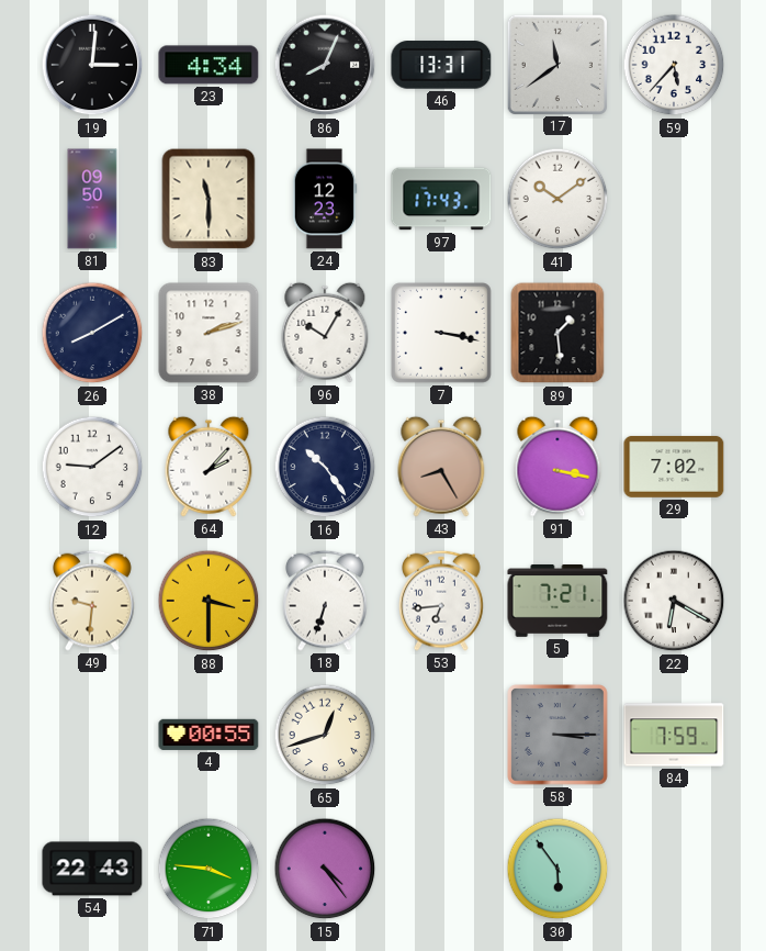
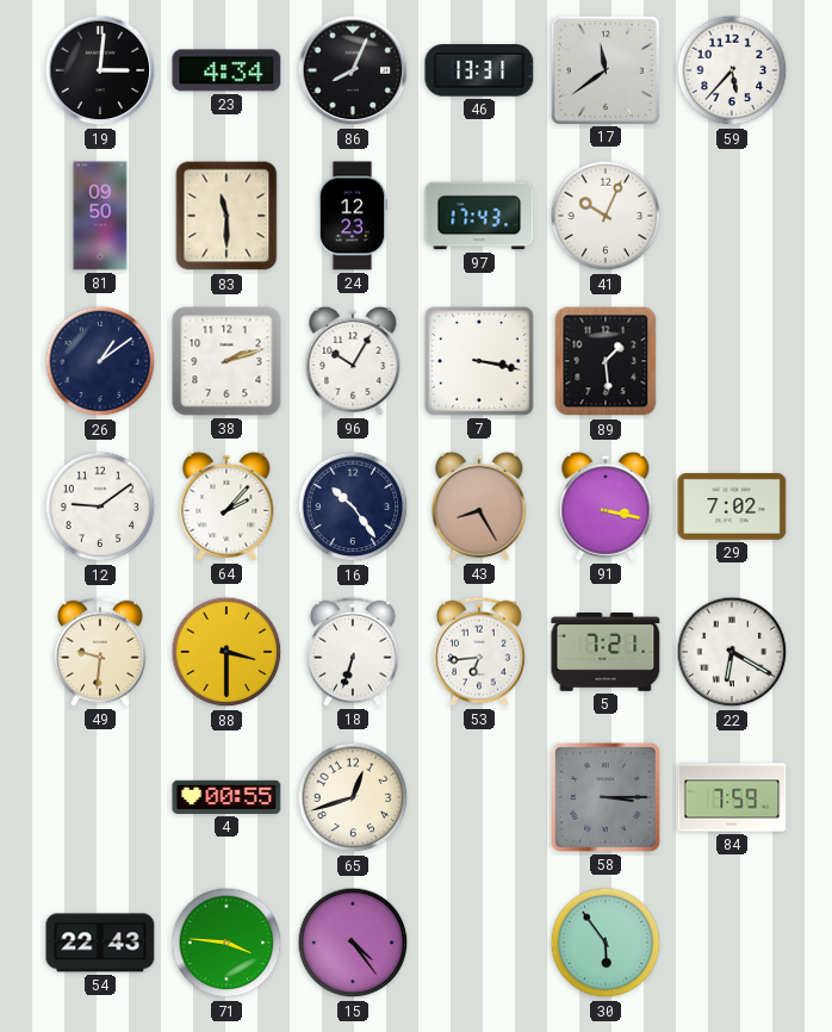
41: 10:09 -> 10:04
26: 8:10 -> 1:09
